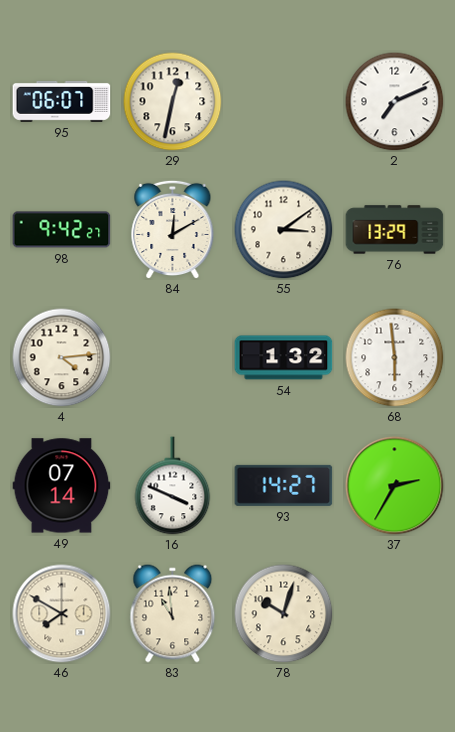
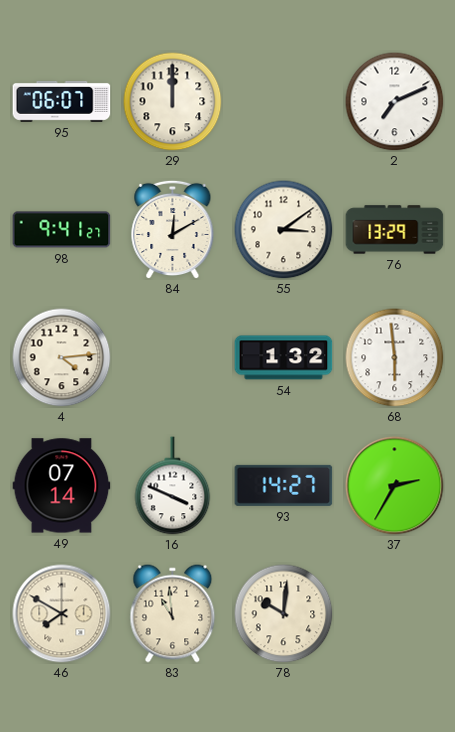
29: 12:32 -> 12:00
98: 9:42 -> 9:41
78: 10:03 -> 10:01
